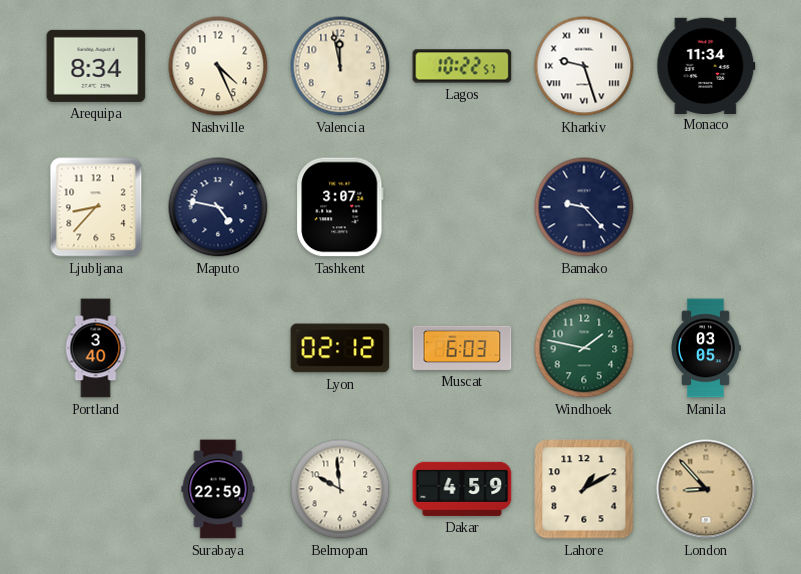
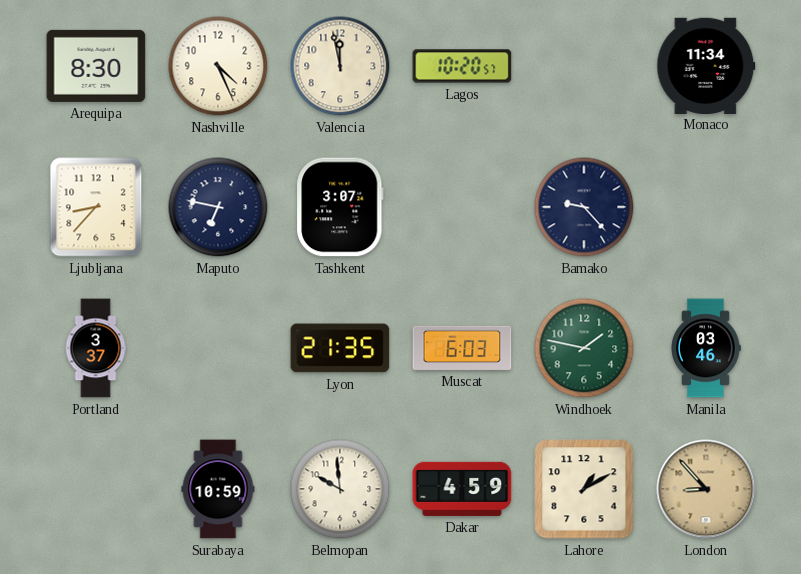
Arequipa: 8:34 -> 8:30
Lagos: 10:22 -> 10:20
Kharkiv: 9:27 -> none
Maputo: 4:47 -> 6:47
Portland: 3:40 -> 3:37
Lyon: 02:12 -> 21:35
Manila: 03:05 -> 03:46
Surabaya: 22:59 -> 10:59
